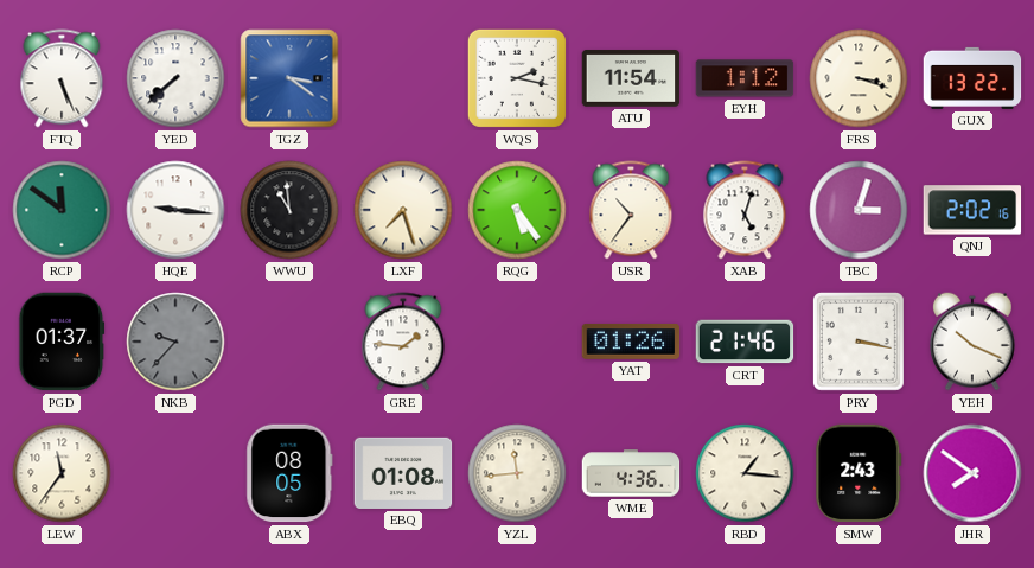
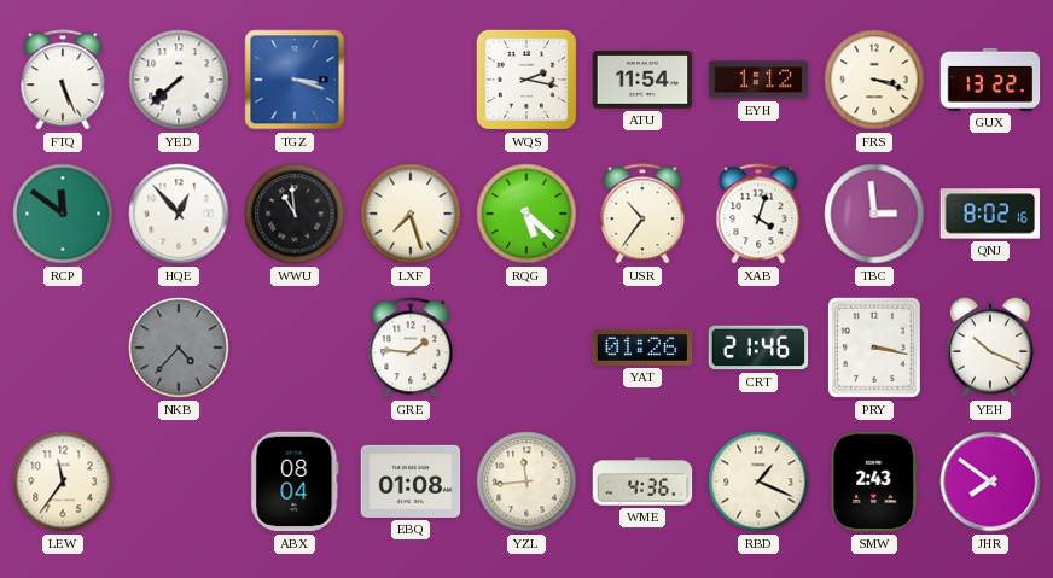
TGZ: 3:21 -> 3:18
HQE: 9:16 -> 12:53
RQG: 5:24 -> 5:22
XAB: 5:03 -> 4:03
TBC: 3:03 -> 2:59
QNJ: 2:02 -> 8:02
PGD: 01:37 -> none
NKB: 9:37 -> 4:37
ABX: 08:05 -> 08:04
RBD: 1:16 -> 1:19
